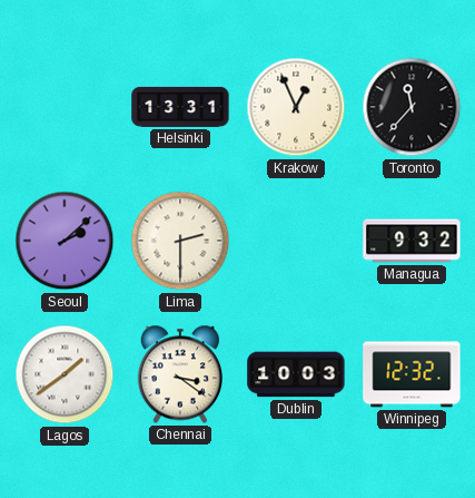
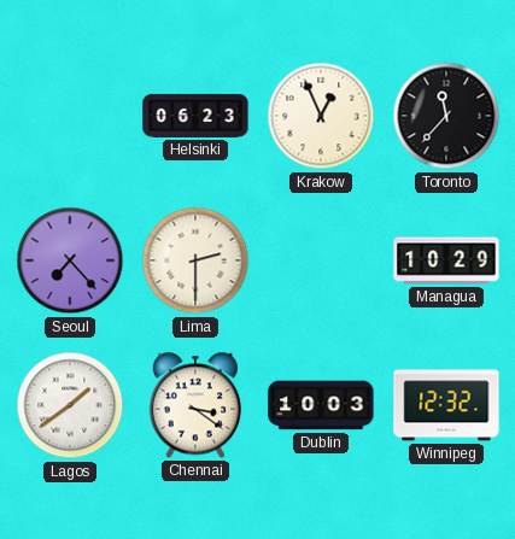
Helsinki: 13:31 -> 06:23
Seoul: 2:08 -> 7:23
Managua: 9:32 -> 10:29
